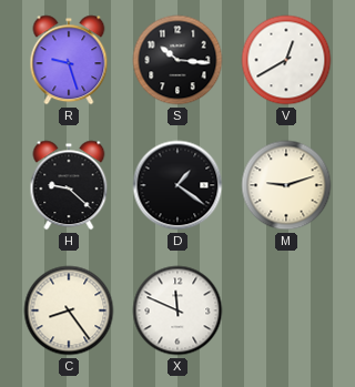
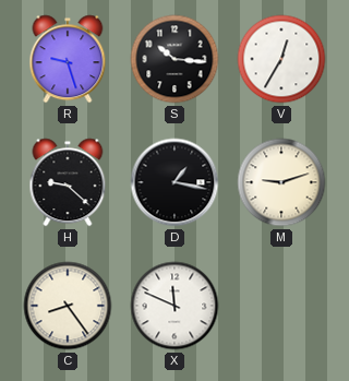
V: 12:40 -> 12:35
D: 1:21 -> 1:17
